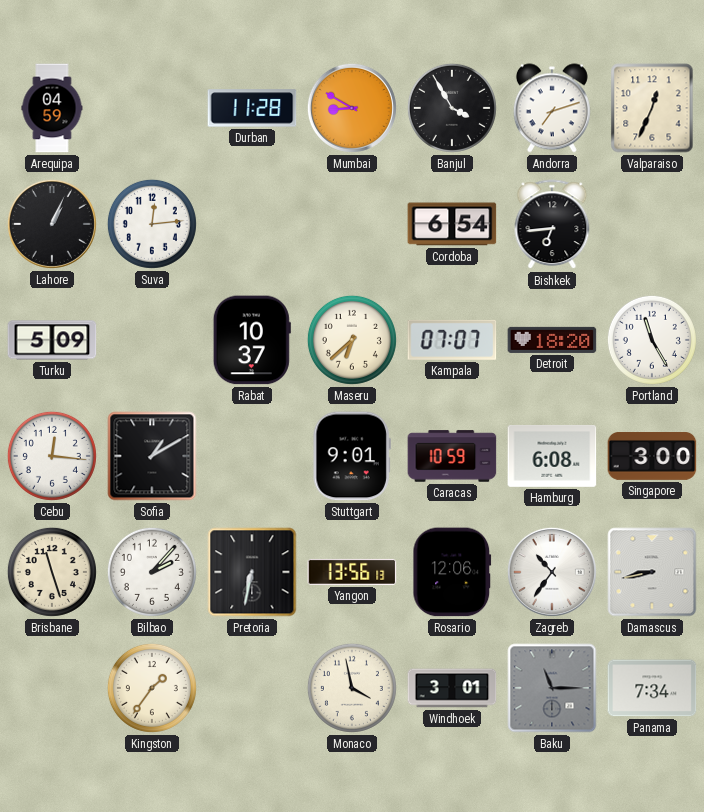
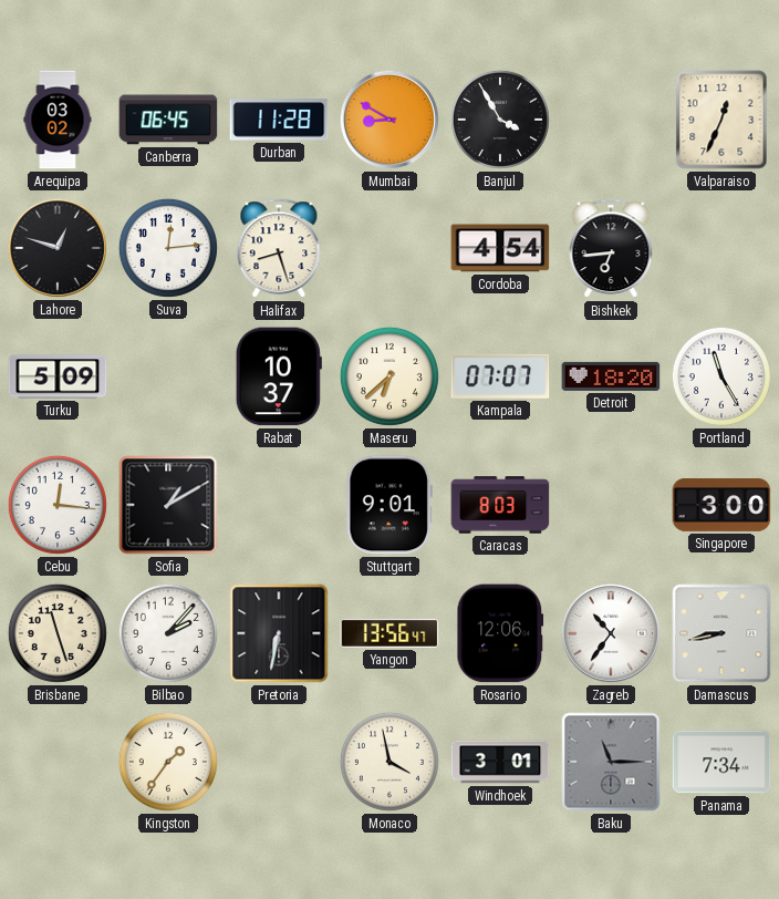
Arequipa: 04:59 -> 03:02
Canberra: none -> 06:45
Andorra: 7:12 -> none
Lahore: 1:04 -> 12:48
Halifax: none -> 8:27
Cordoba: 6:54 -> 4:54
Caracas: 10:59 -> 8:03
Hamburg: 6:08 -> none
Yangon: 13:56:13 -> 13:56:47
